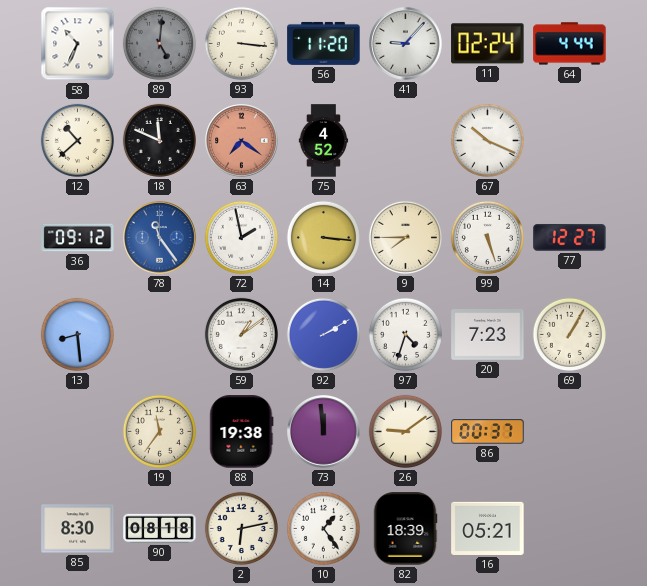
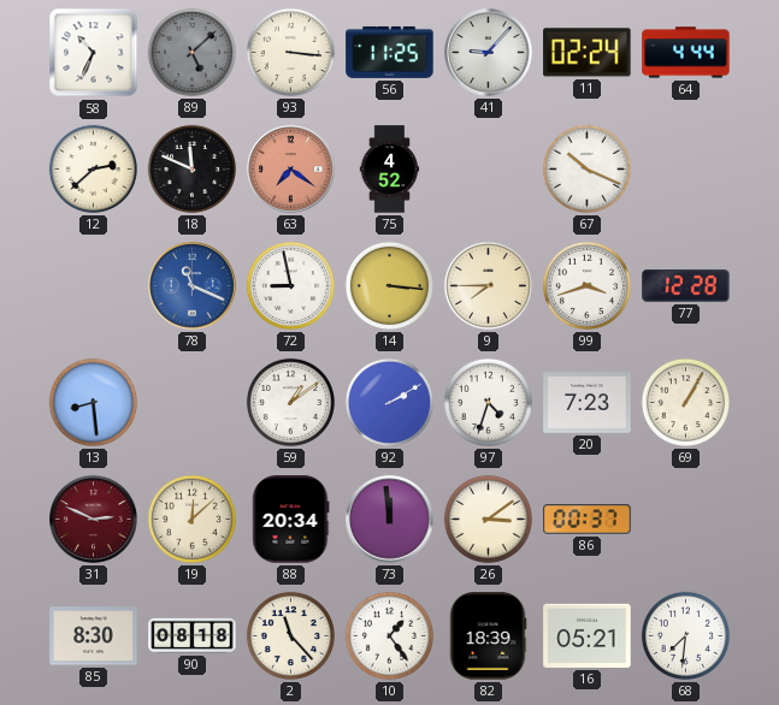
89: 5:01 -> 5:08
56: 11:20 -> 11:25
12: 10:38 -> 2:38
36: 09:12 -> none
78: 11:24 -> 11:19
72: 1:58 -> 8:58
99: 5:27 -> 3:42
77: 12:27 -> 12:28
31: none -> 2:49
19: 11:36 -> 12:08
88: 19:38 -> 20:34
26: 9:09 -> 3:09
2: 6:13 -> 11:23
68: none -> 7:31
